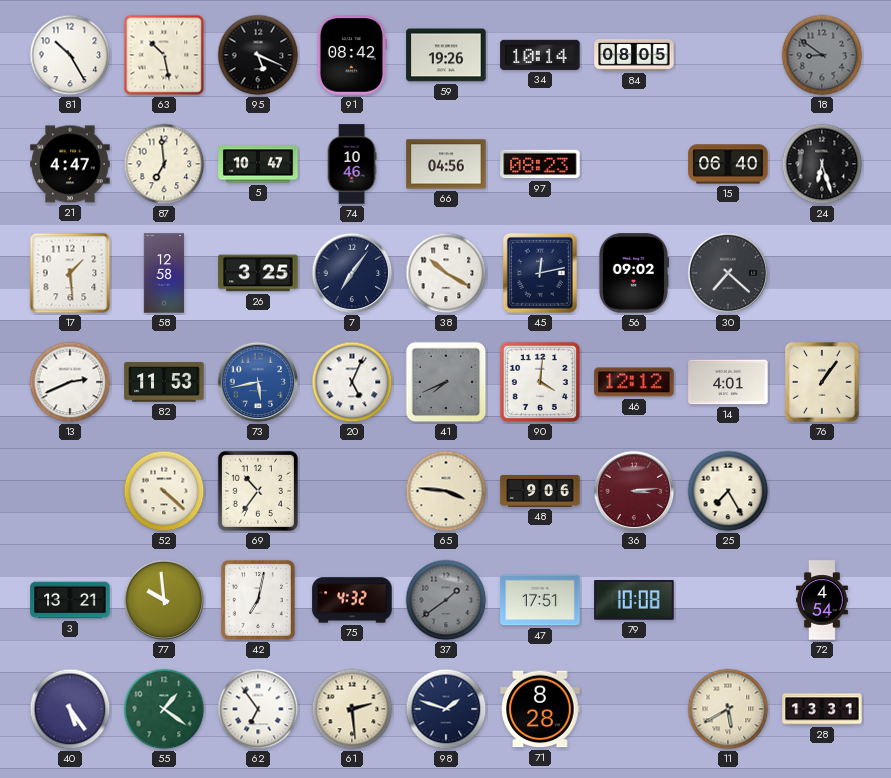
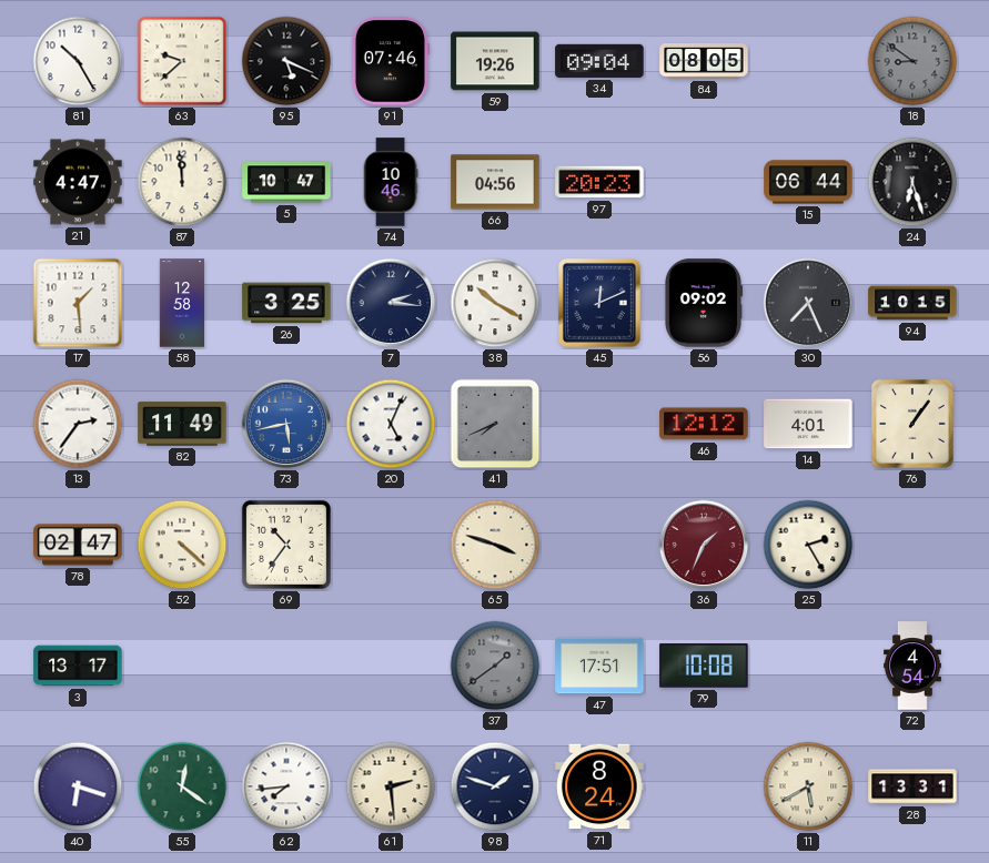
63: 10:28 -> 9:38
91: 08:42 -> 07:46
34: 10:14 -> 09:04
87: 6:59 -> 11:59
97: 08:23 -> 20:23
15: 06:40 -> 06:44
7: 7:06 -> 2:16
45: 12:13 -> 12:11
30: 7:22 -> 7:26
94: none -> 10:15
13: 2:41 -> 2:36
82: 11:53 -> 11:49
90: 4:01 -> none
78: none -> 02:47
65: 3:46 -> 3:48
48: 9:06 -> none
36: 3:14 -> 1:34
25: 7:25 -> 2:25
3: 13:21 -> 13:17
77: 9:59 -> none
42: 7:02 -> none
75: 4:32 -> none
40: 5:24 -> 6:18
55: 1:21 -> 12:21
62: 6:54 -> 7:44
71: 8:28 -> 8:24
